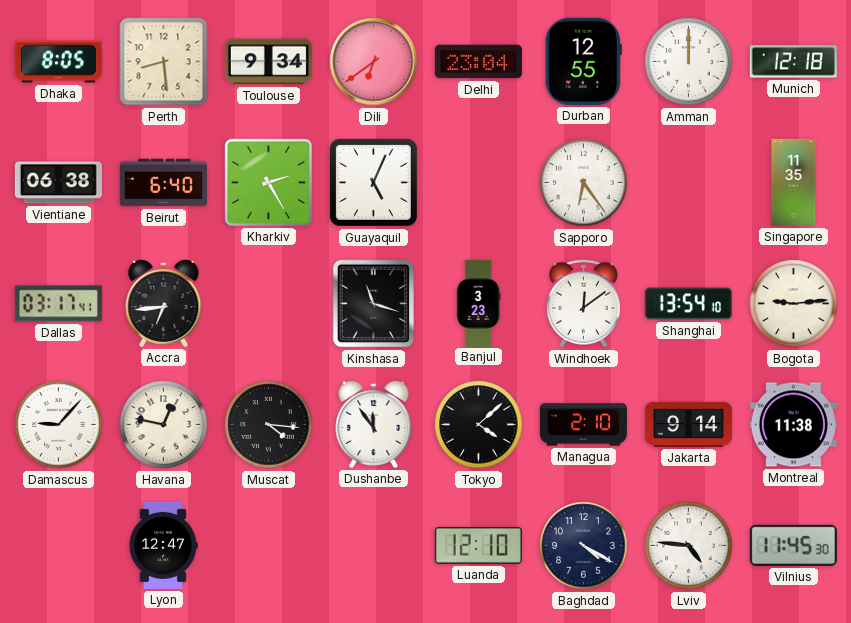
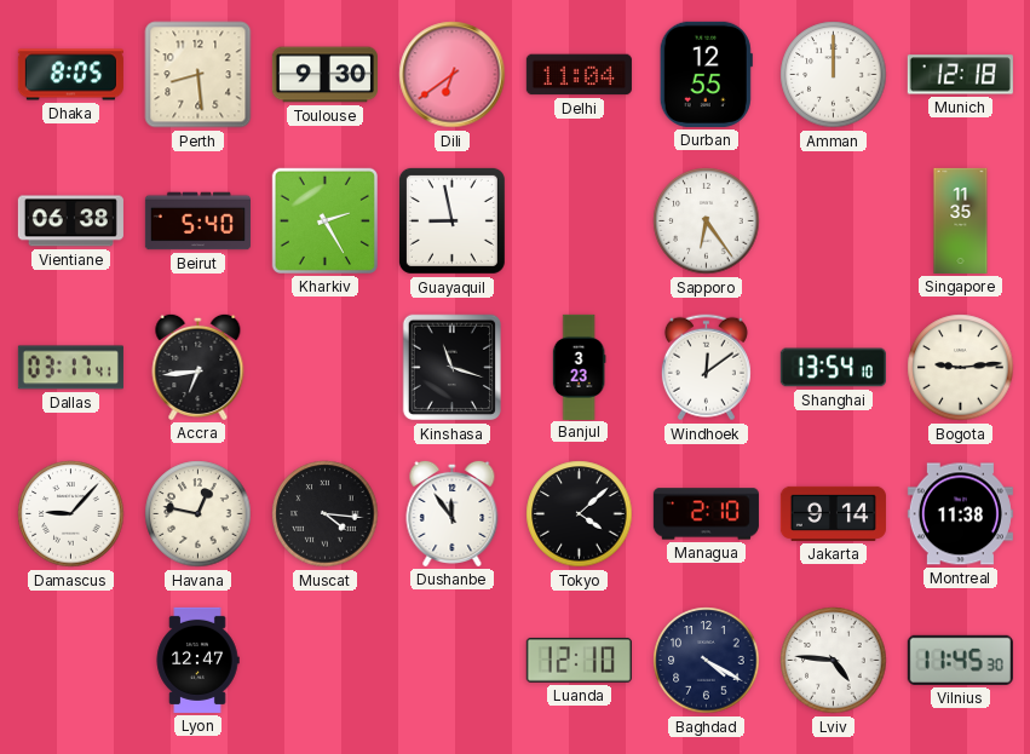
Toulouse: 9:34 -> 9:30
Delhi: 23:04 -> 11:04
Beirut: 6:40 -> 5:40
Guayaquil: 5:04 -> 8:58
